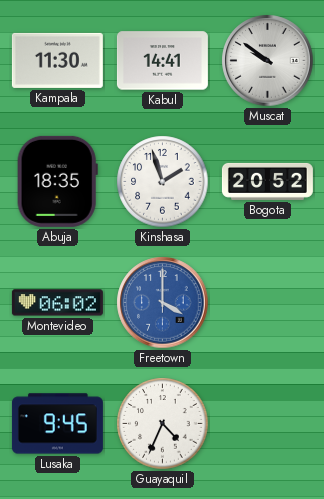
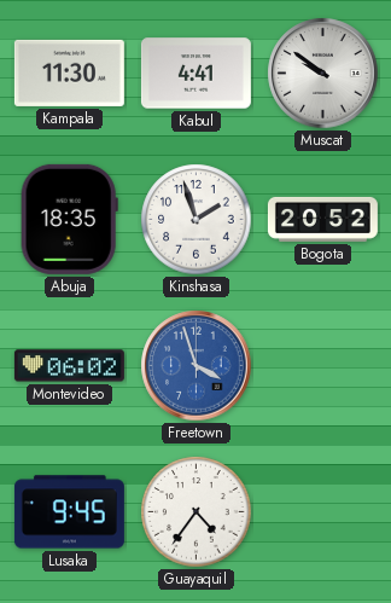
Kabul: 14:41 -> 4:41
Freetown: 4:00 -> 3:57
Guayaquil: 4:34 -> 4:36
